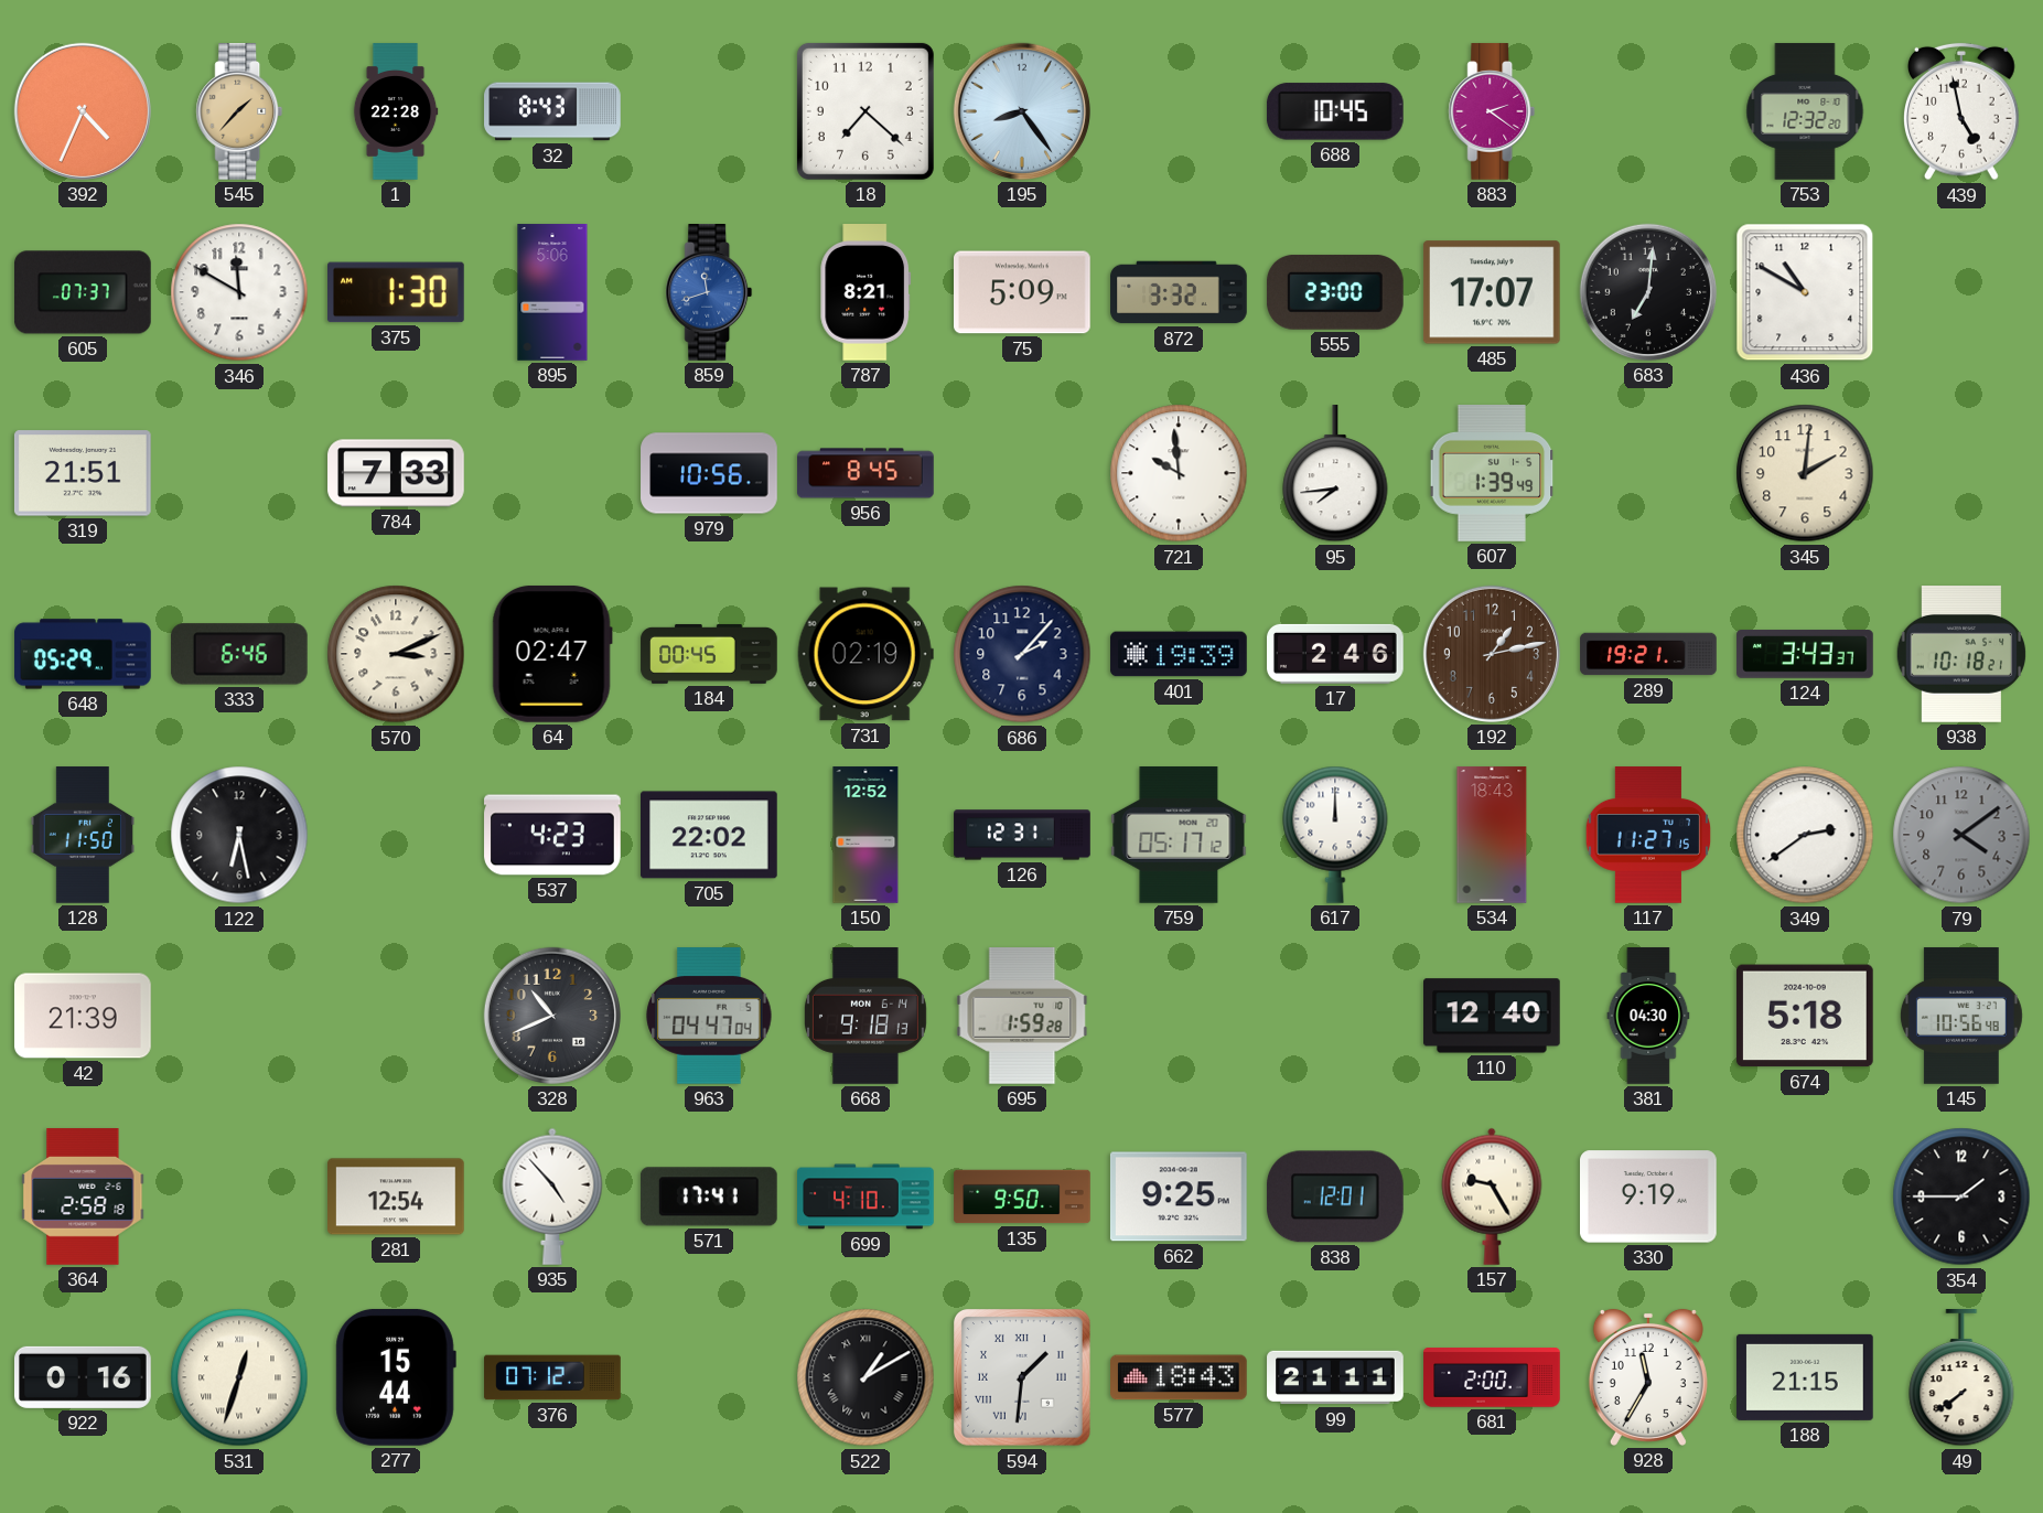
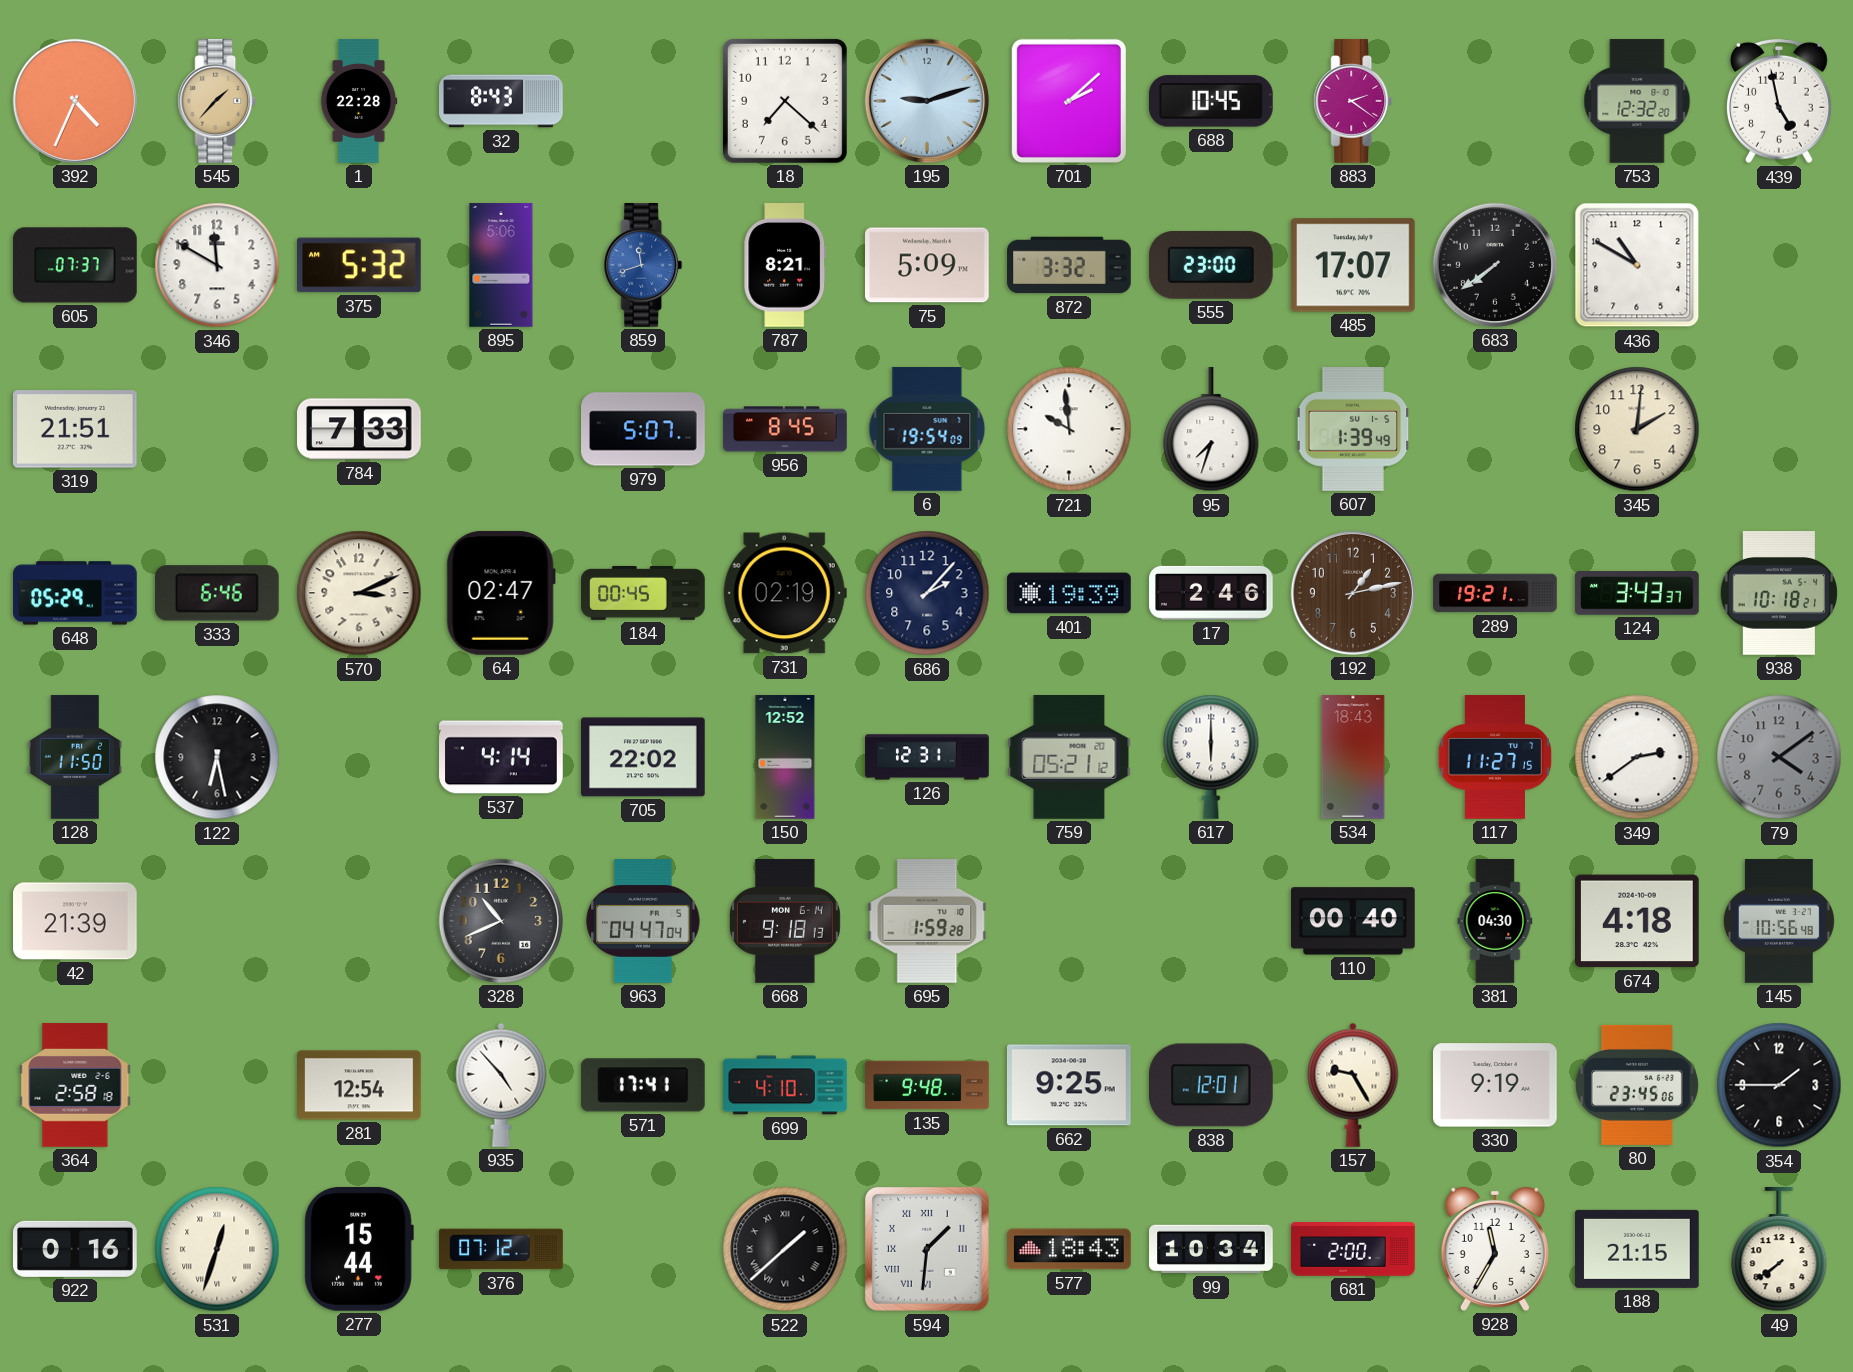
195: 8:24 -> 9:12
701: none -> 2:08
375: 1:30 -> 5:32
683: 7:01 -> 7:39
979: 10:56 -> 5:07
6: none -> 19:54
95: 7:44 -> 7:33
537: 4:23 -> 4:14
759: 05:17 -> 05:21
617: 12:00 -> 6:00
110: 12:40 -> 00:40
674: 5:18 -> 4:18
135: 9:50 -> 9:48
80: none -> 23:45
522: 1:10 -> 1:38
99: 21:11 -> 10:34
